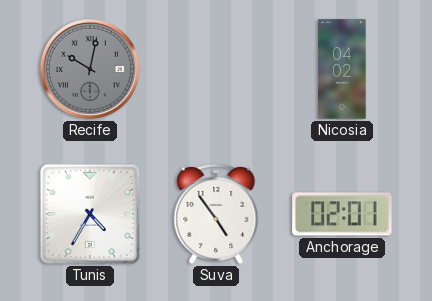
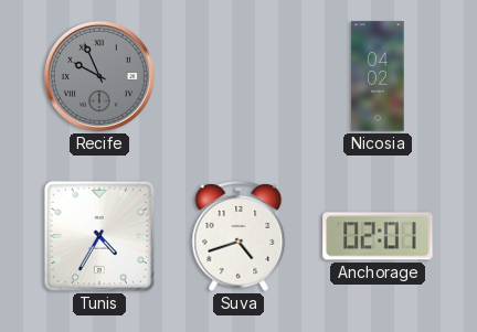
Recife: 10:02 -> 9:56
Suva: 4:54 -> 4:42
